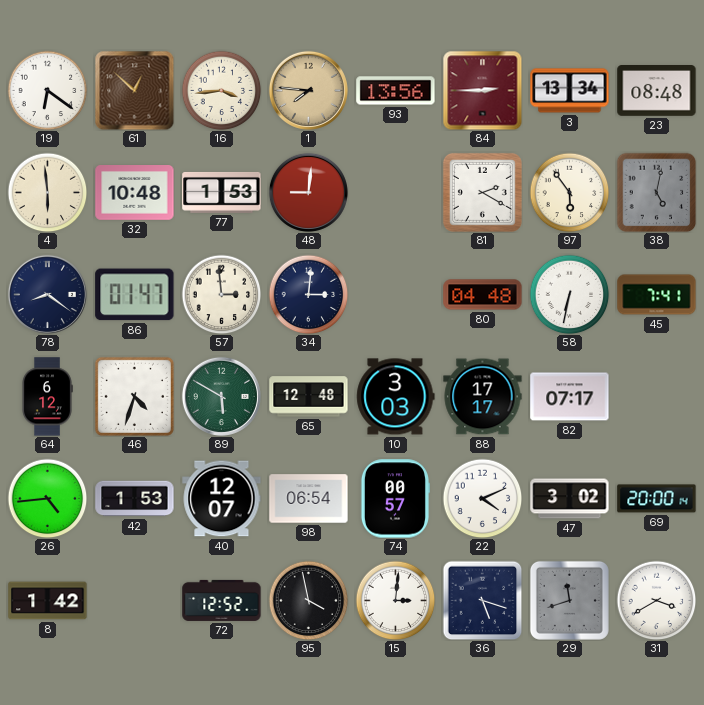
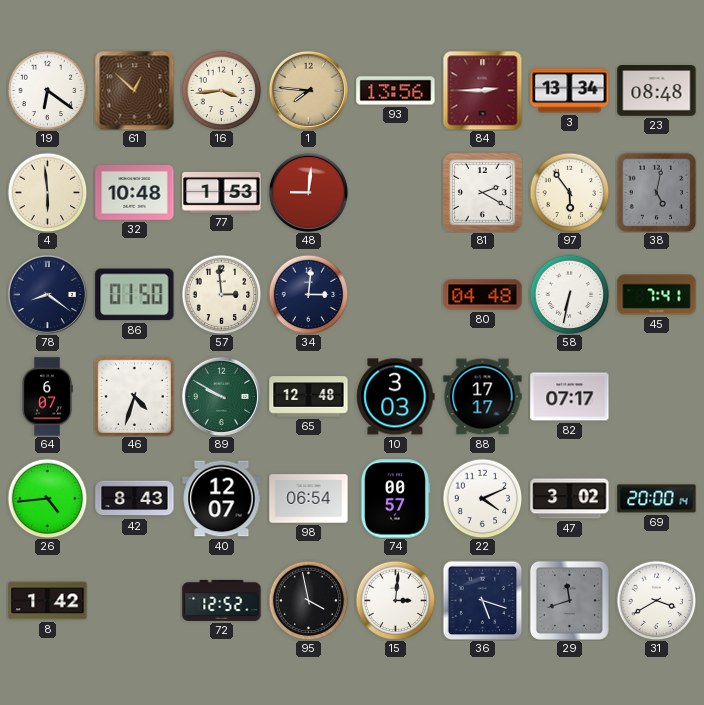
86: 01:47 -> 01:50
64: 6:12 -> 6:07
89: 5:50 -> 9:50
42: 1:53 -> 8:43
